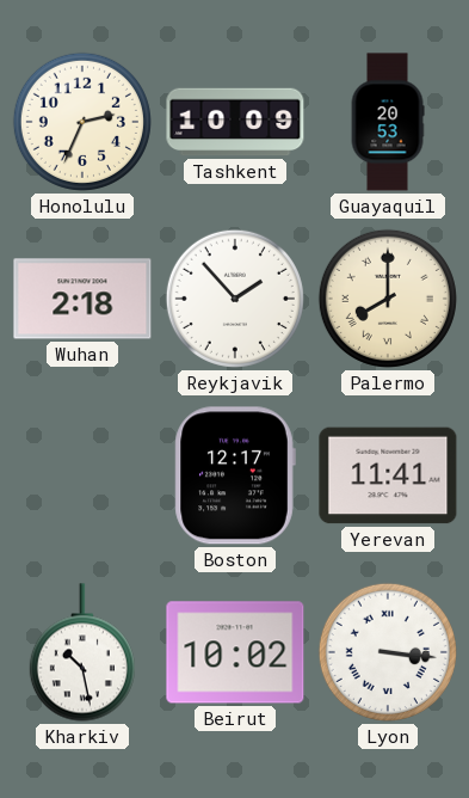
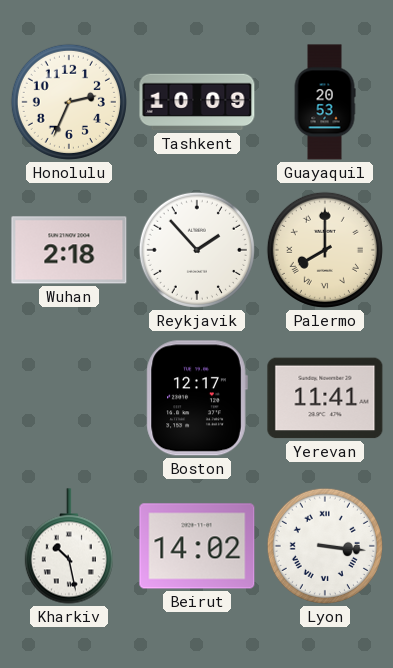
Beirut: 10:02 -> 14:02
